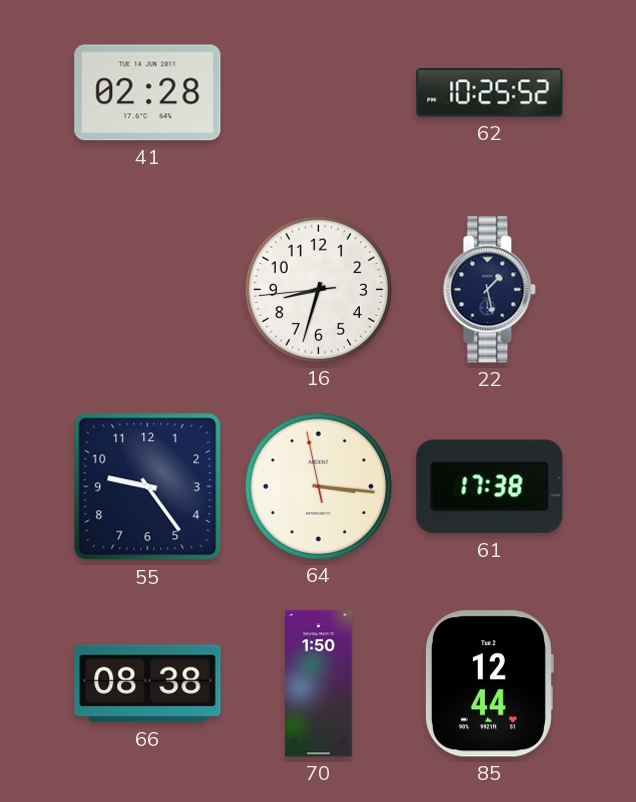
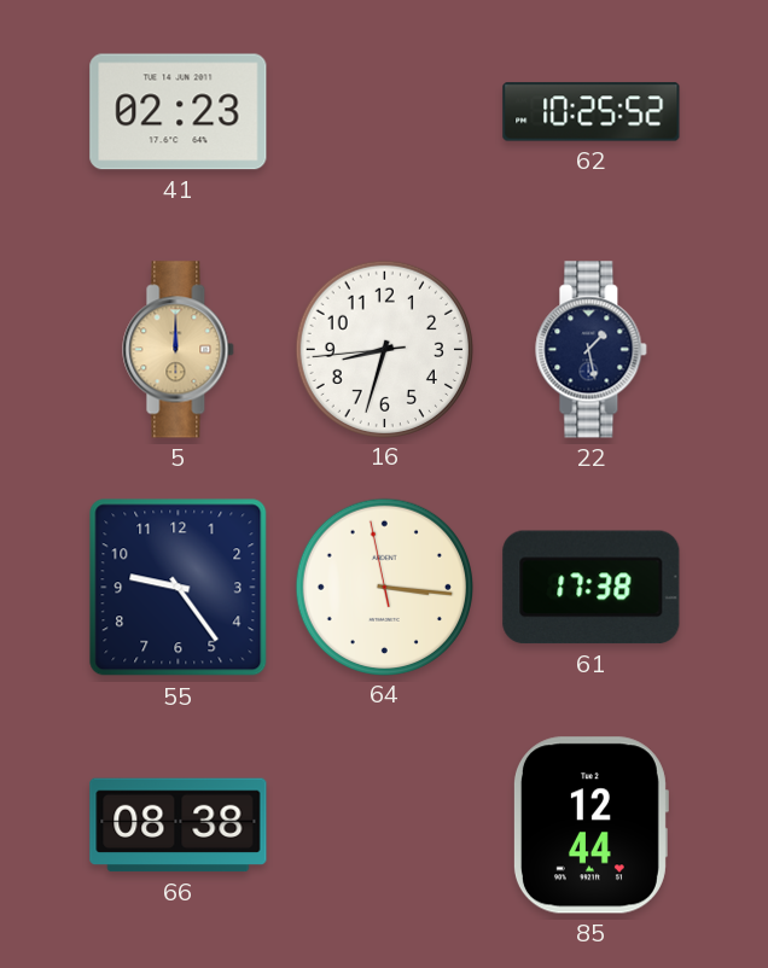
41: 02:28 -> 02:23
5: none -> 12:00
70: 1:50 -> none
